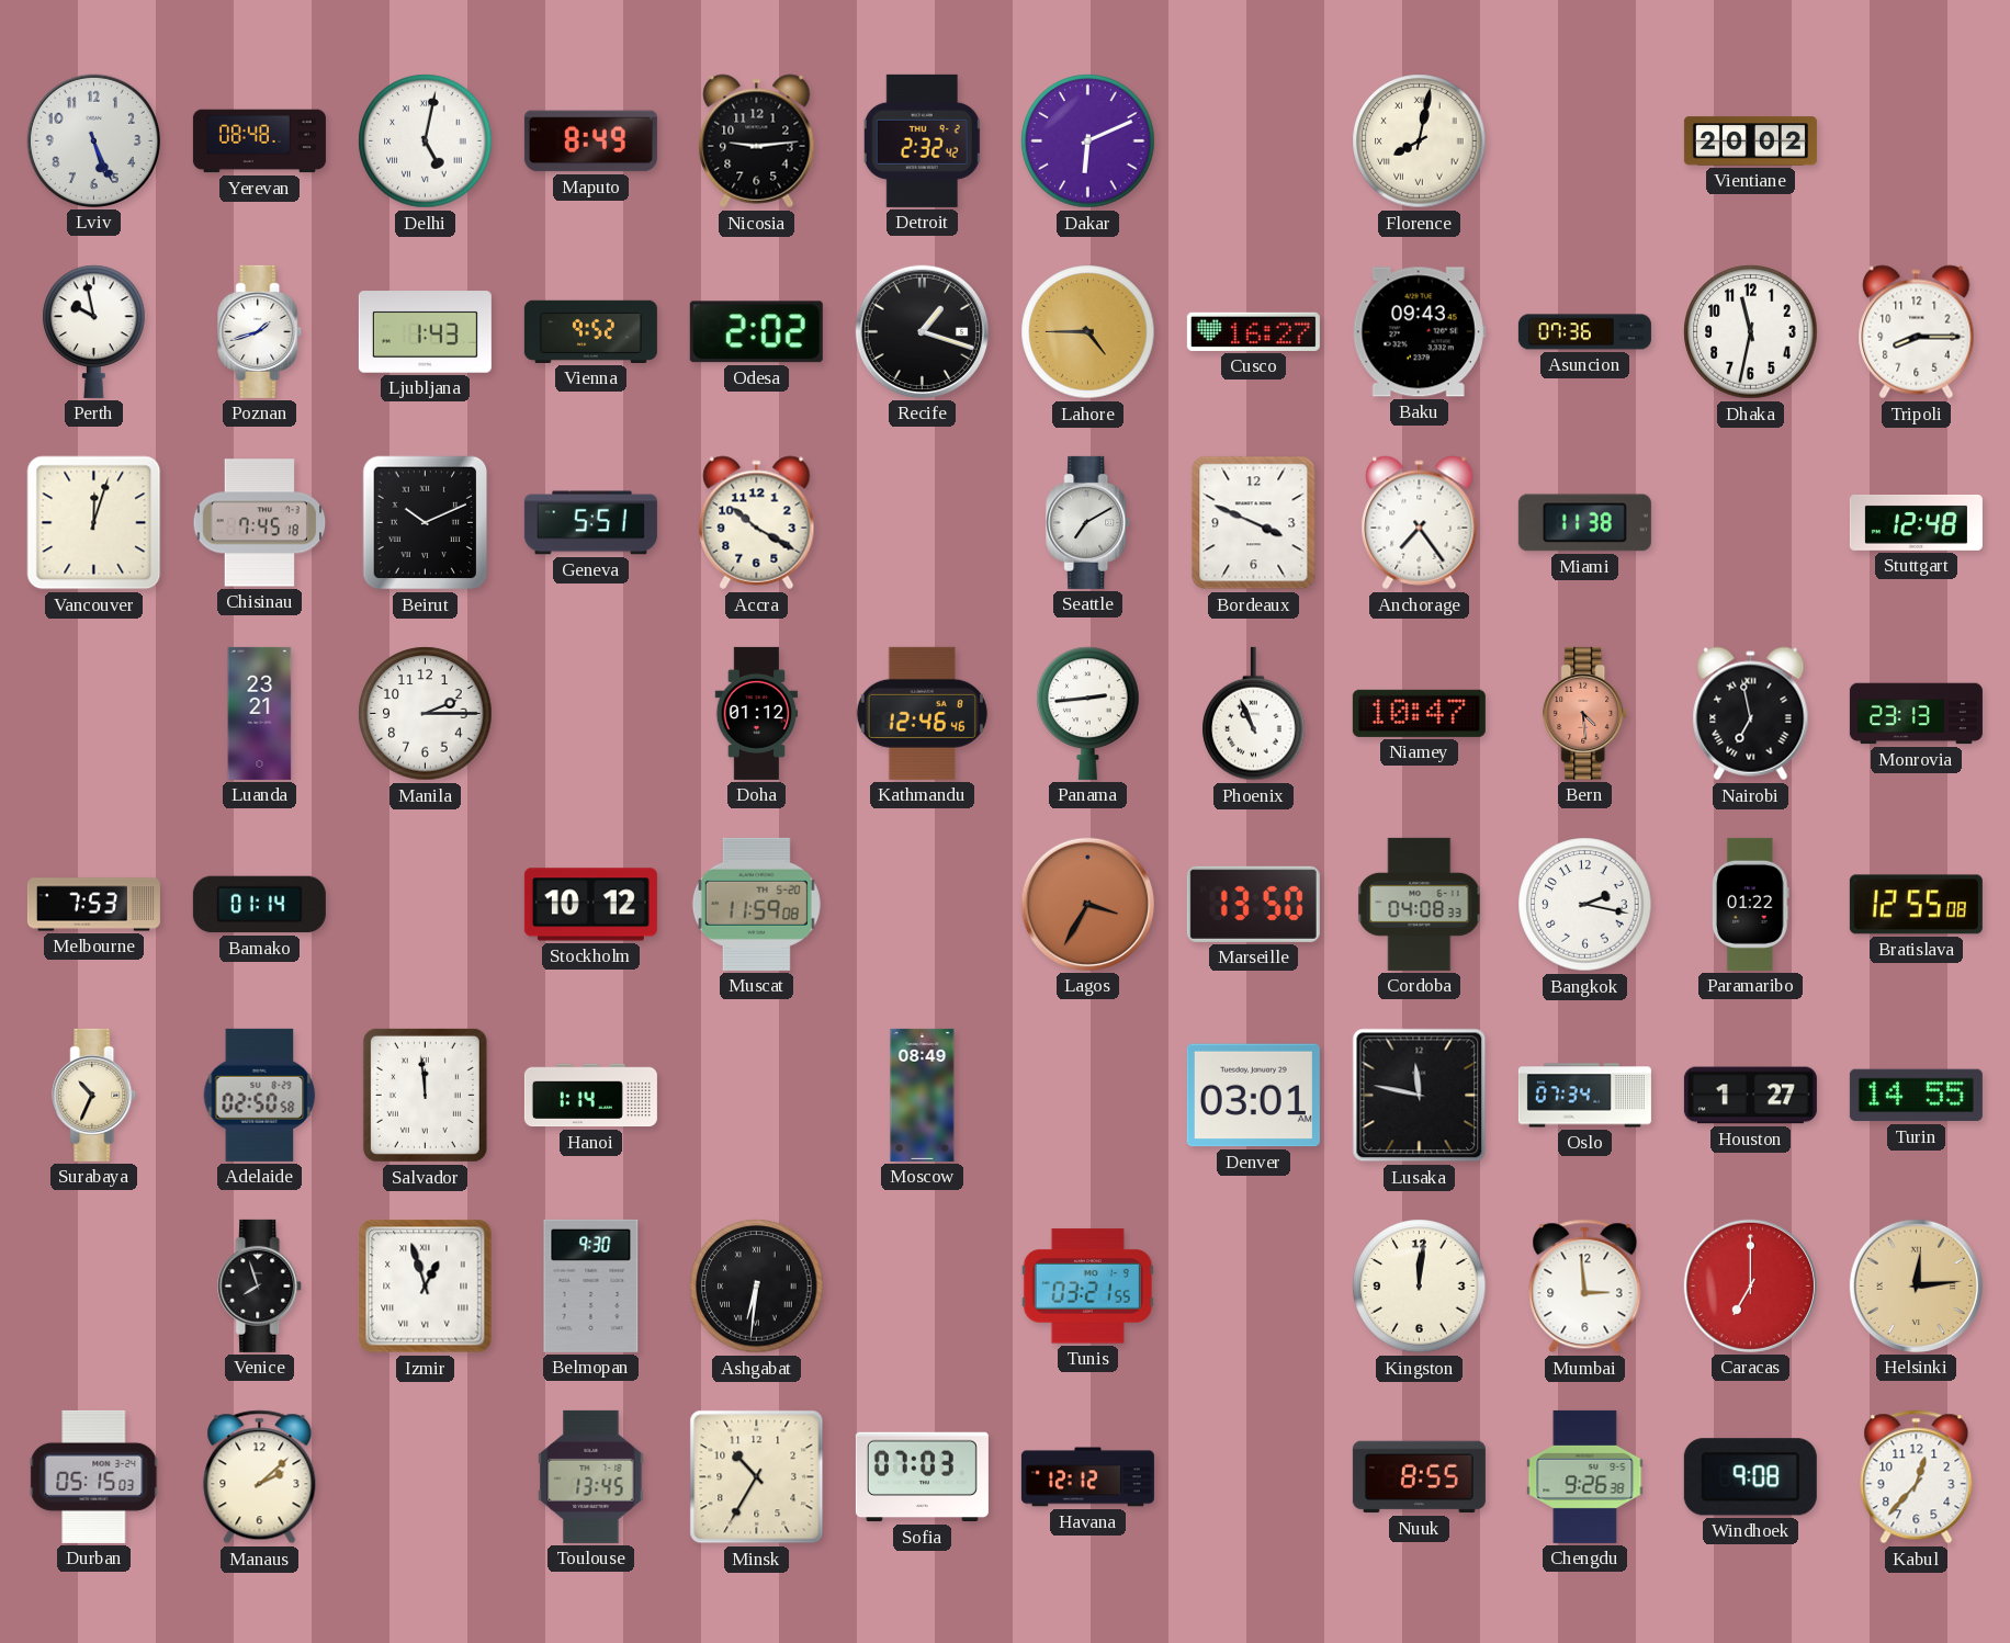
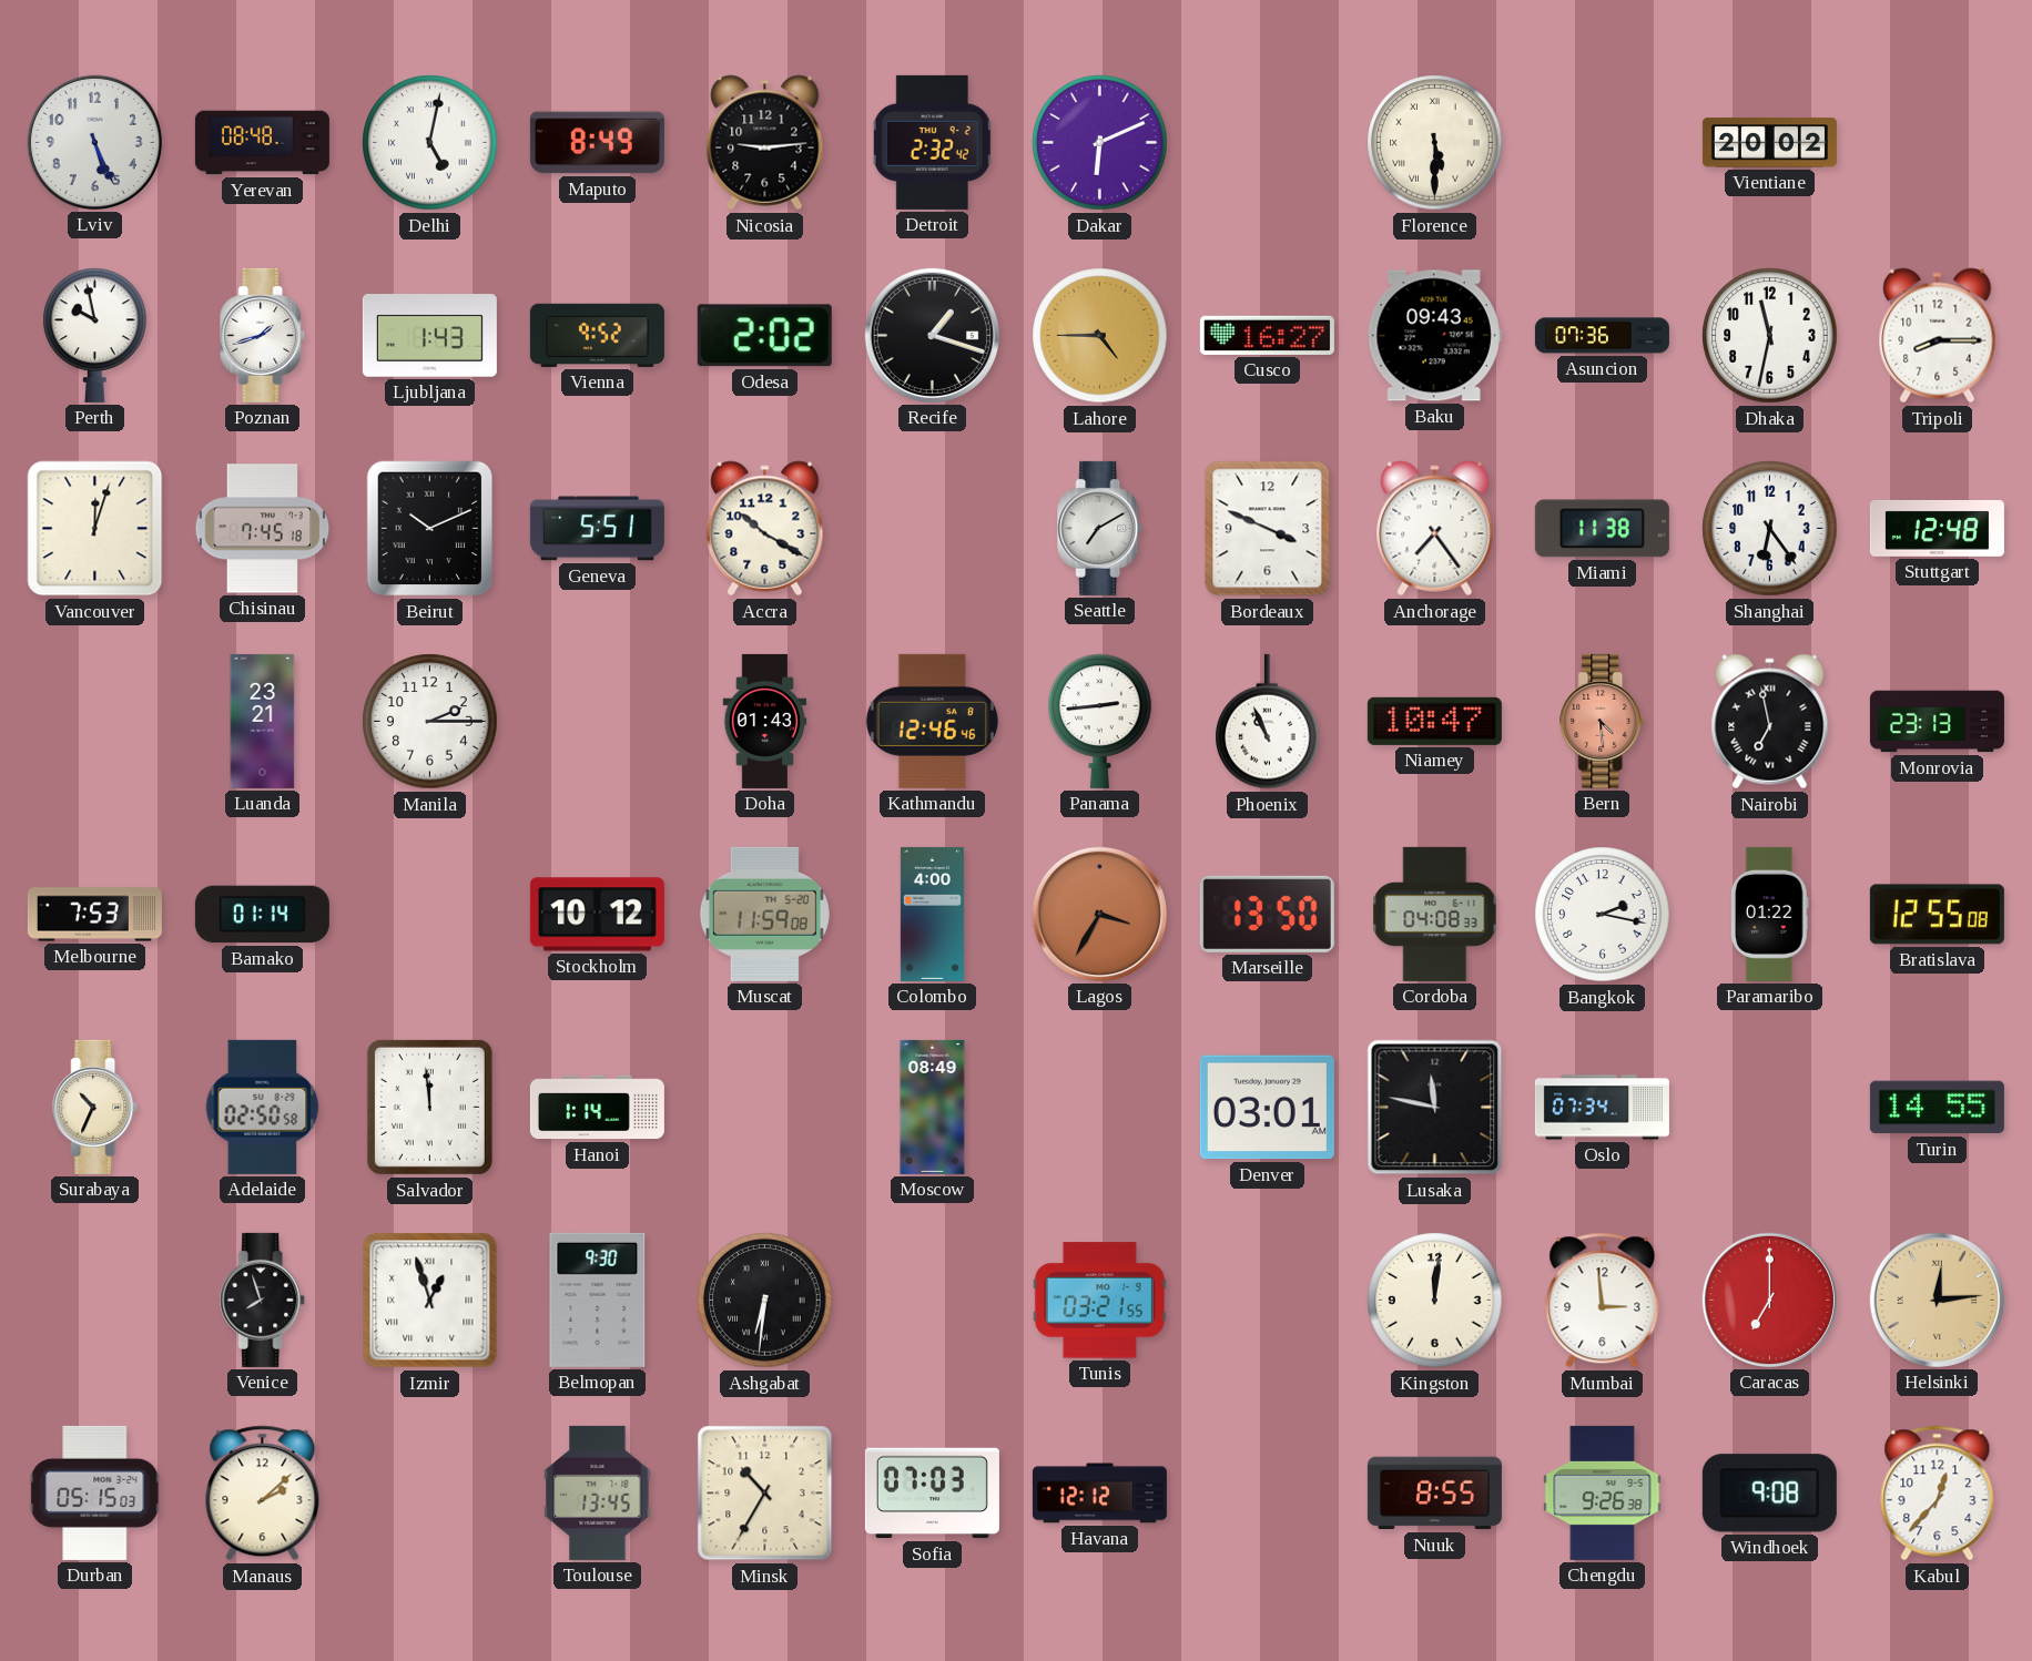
Florence: 8:02 -> 5:30
Shanghai: none -> 6:24
Doha: 01:12 -> 01:43
Colombo: none -> 4:00
Houston: 1:27 -> none
